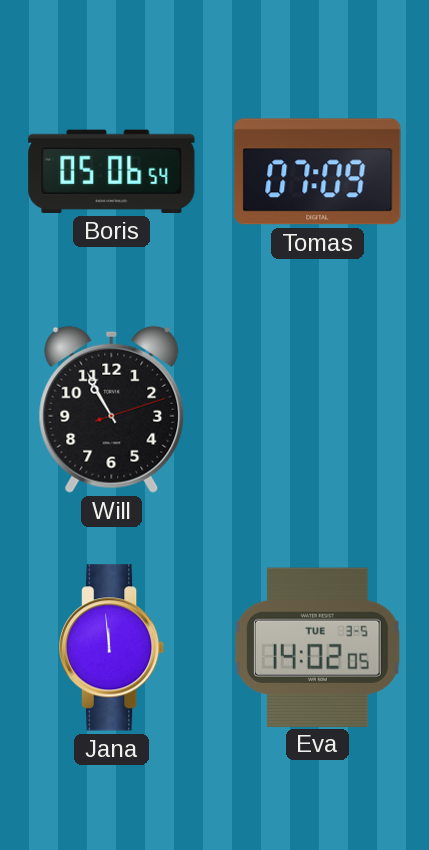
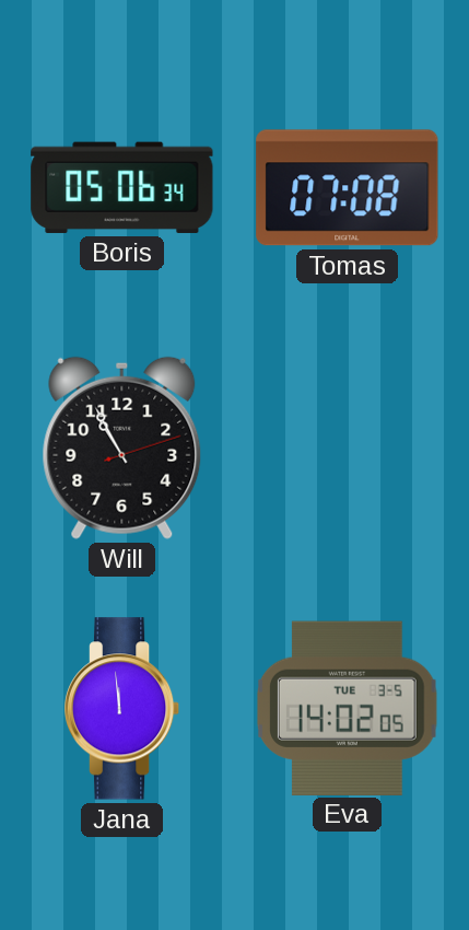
Boris: 05:06:54 -> 05:06:34
Tomas: 07:09 -> 07:08
